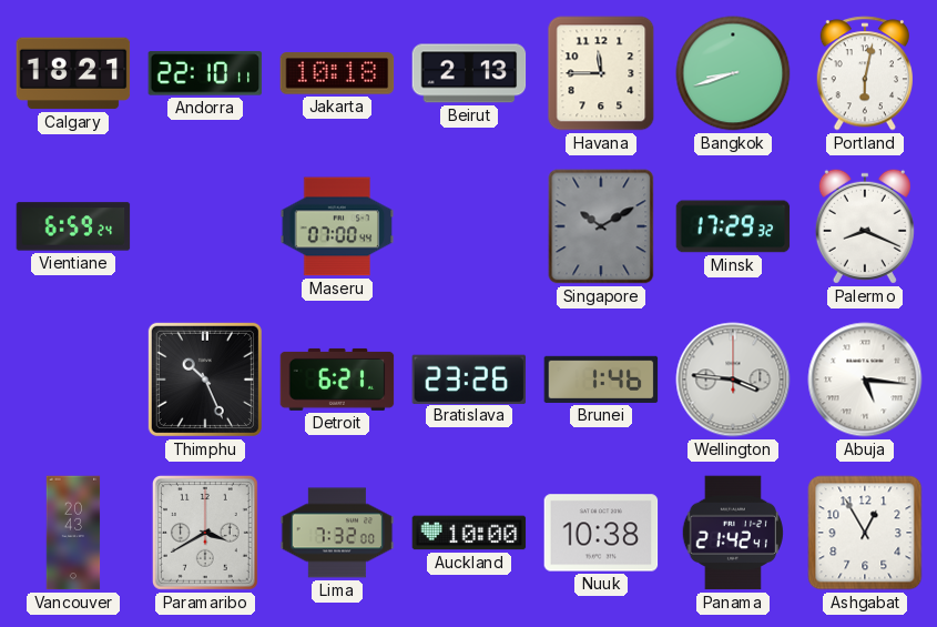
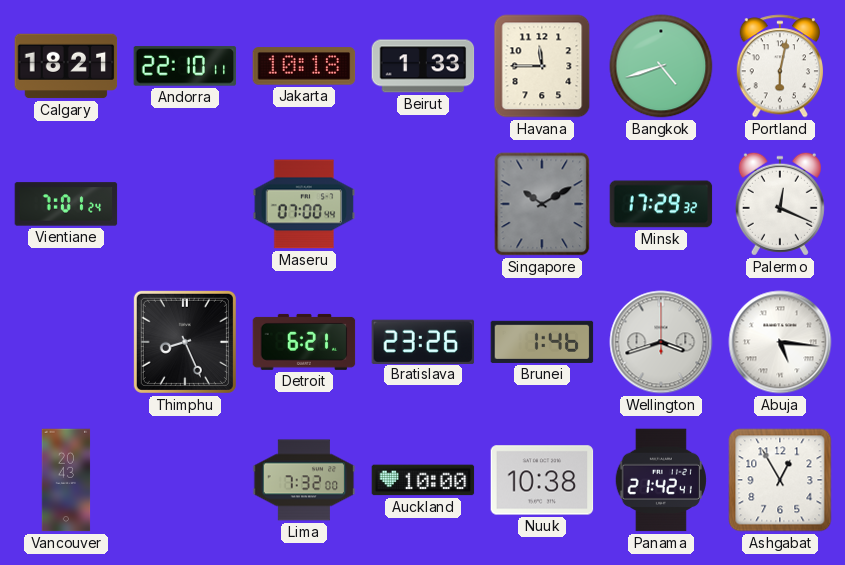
Beirut: 2:13 -> 1:33
Bangkok: 8:42 -> 4:42
Vientiane: 6:59 -> 7:01
Palermo: 8:19 -> 12:19
Thimphu: 10:26 -> 8:26
Wellington: 3:46 -> 3:42
Paramaribo: 3:40 -> none
